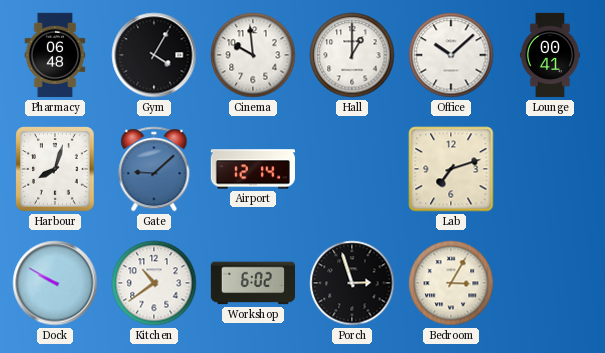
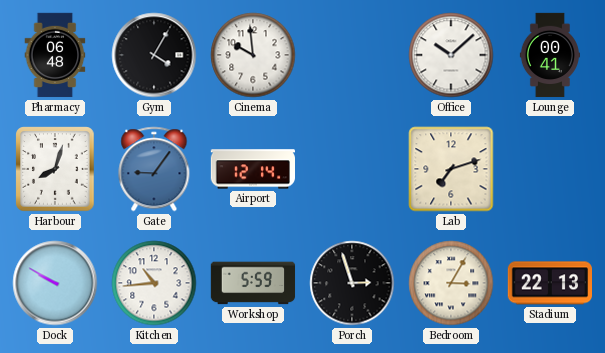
Hall: 1:00 -> none
Gate: 9:08 -> 9:06
Kitchen: 10:39 -> 10:44
Workshop: 6:02 -> 5:59
Stadium: none -> 22:13
